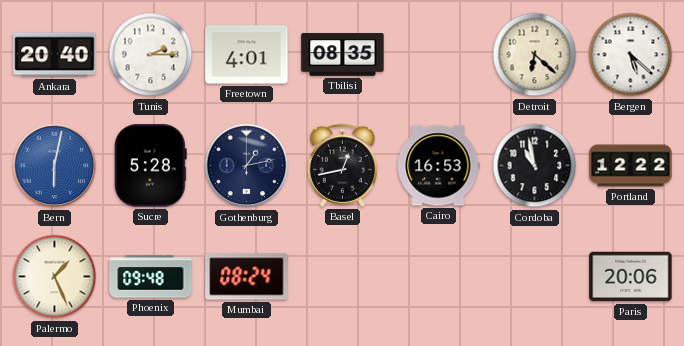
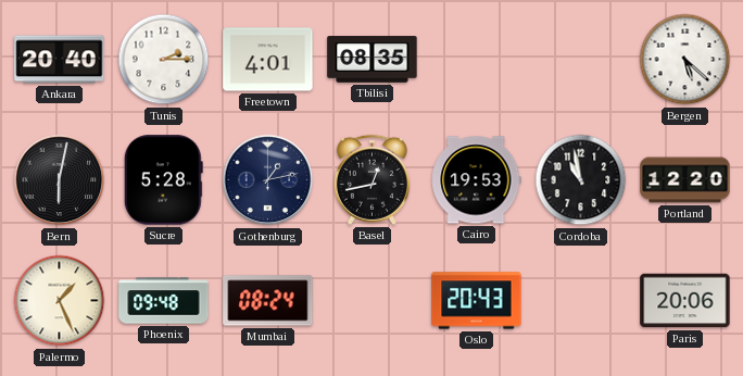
Detroit: 6:22 -> none
Bern dial: blue -> black
Cairo: 16:53 -> 19:53
Portland: 12:22 -> 12:20
Oslo: none -> 20:43
